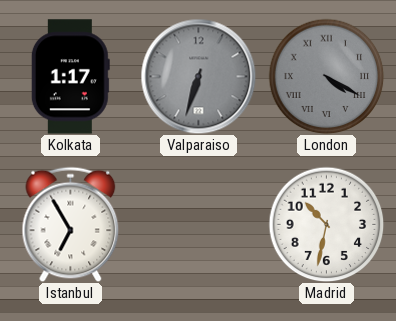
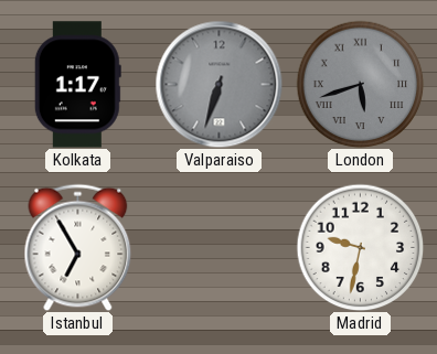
London: 4:20 -> 5:42
Madrid: 10:32 -> 9:32
